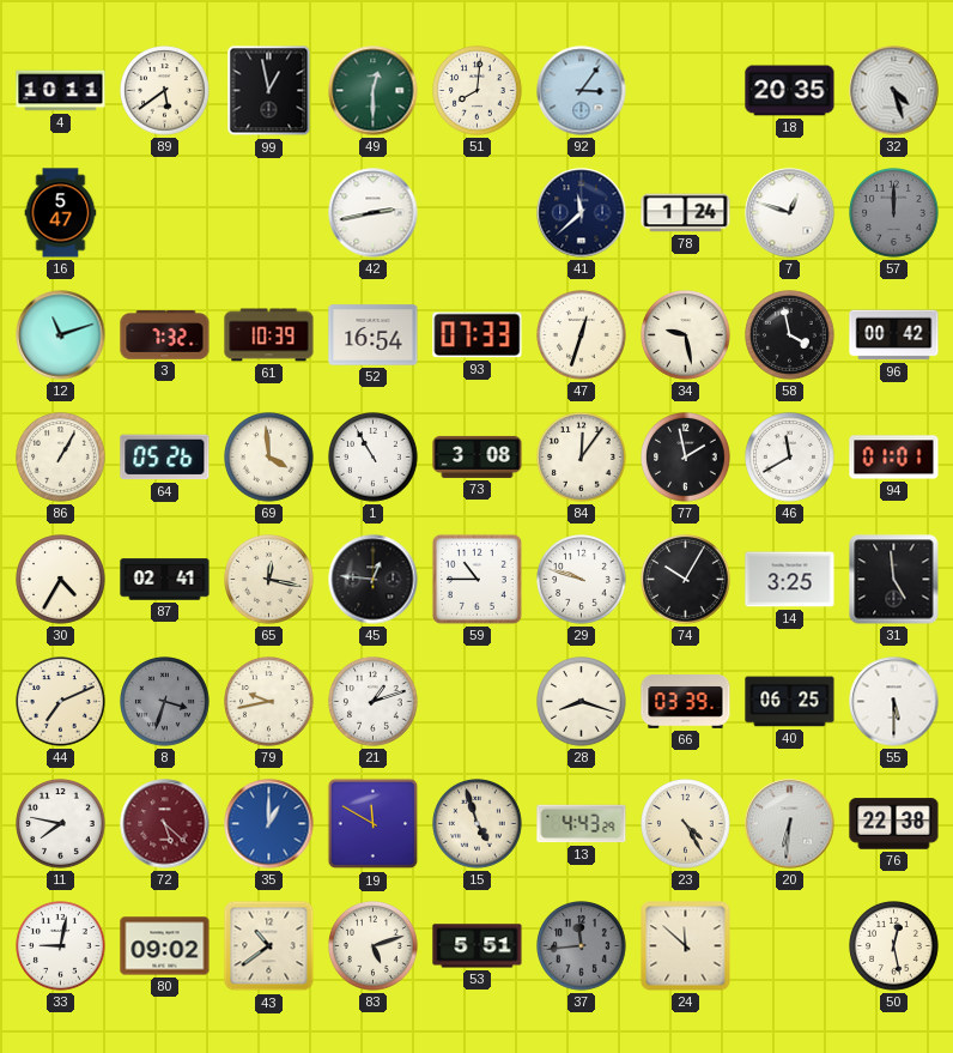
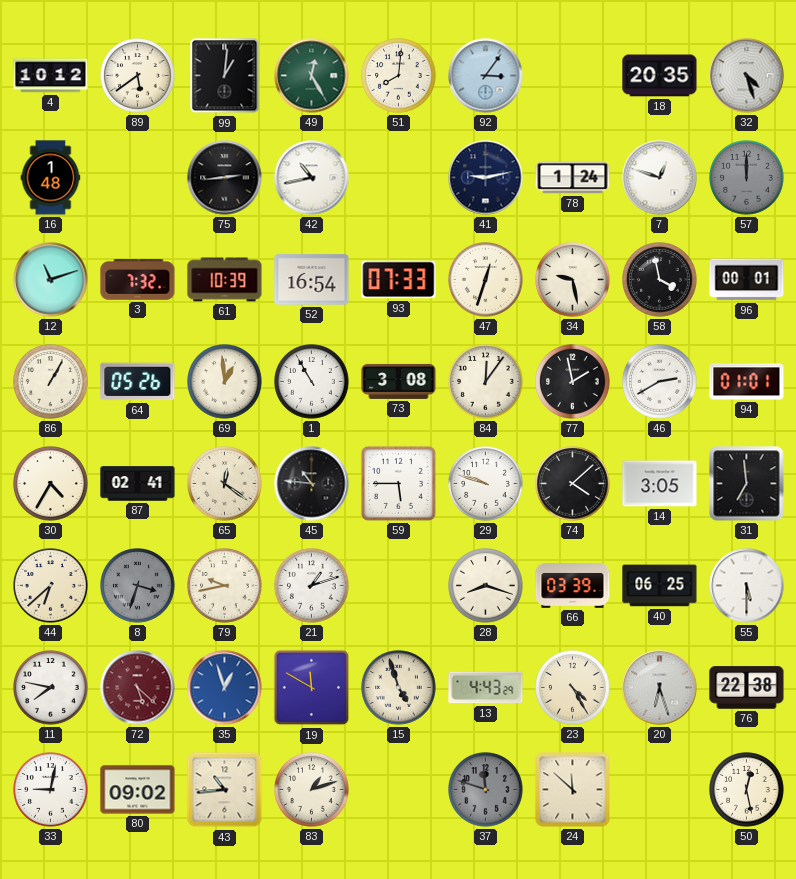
4: 10:11 -> 10:12
99: 12:58 -> 1:01
49: 12:30 -> 12:25
16: 5:47 -> 1:48
75: none -> 2:44
42: 2:43 -> 10:43
41: 11:38 -> 9:13
96: 00:42 -> 00:01
69: 3:59 -> 12:59
46: 11:40 -> 2:40
65: 12:17 -> 12:21
45: 12:46 -> 10:46
59: 10:45 -> 5:45
74: 10:05 -> 4:08
14: 3:25 -> 3:05
31: 4:59 -> 6:59
44: 7:11 -> 6:38
35: 1:00 -> 12:57
20: 6:31 -> 6:27
43: 10:39 -> 10:44
83: 5:12 -> 1:12
53: 5:51 -> none
37: 11:44 -> 11:48
